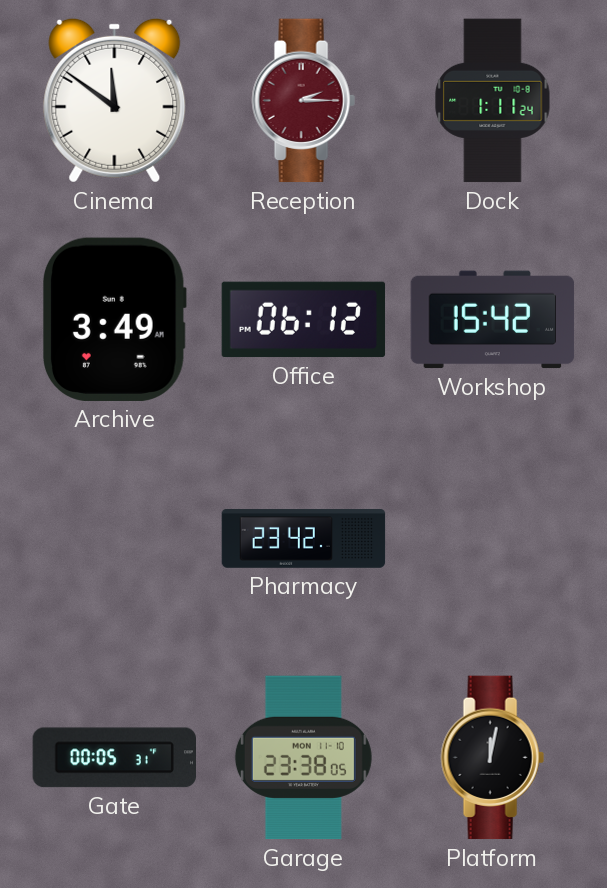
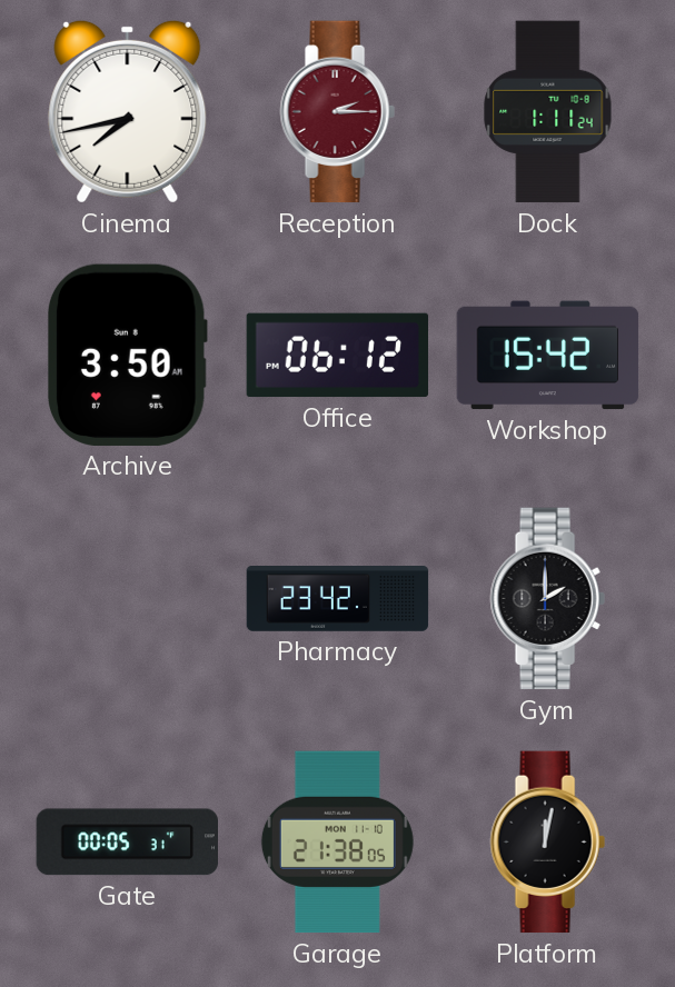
Cinema: 11:51 -> 7:43
Archive: 3:49 -> 3:50
Gym: none -> 2:00
Garage: 23:38 -> 21:38
